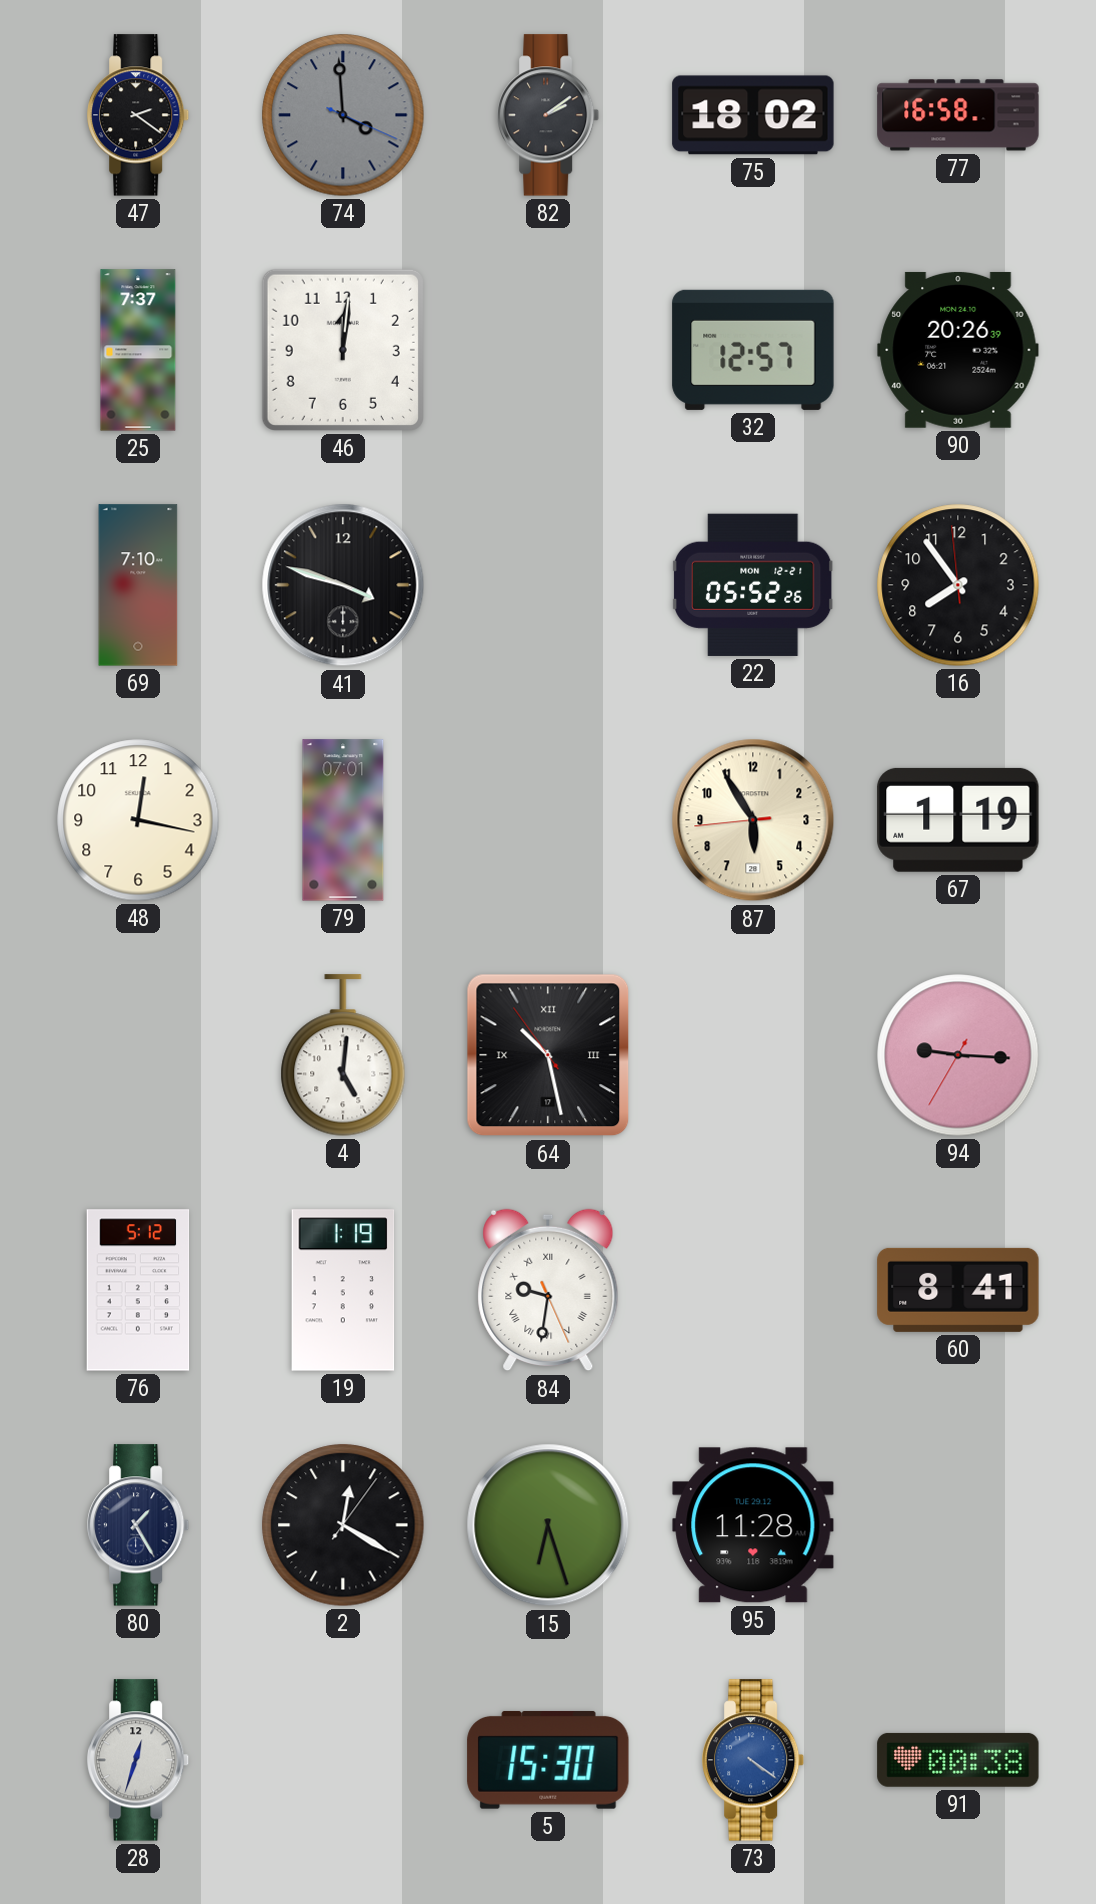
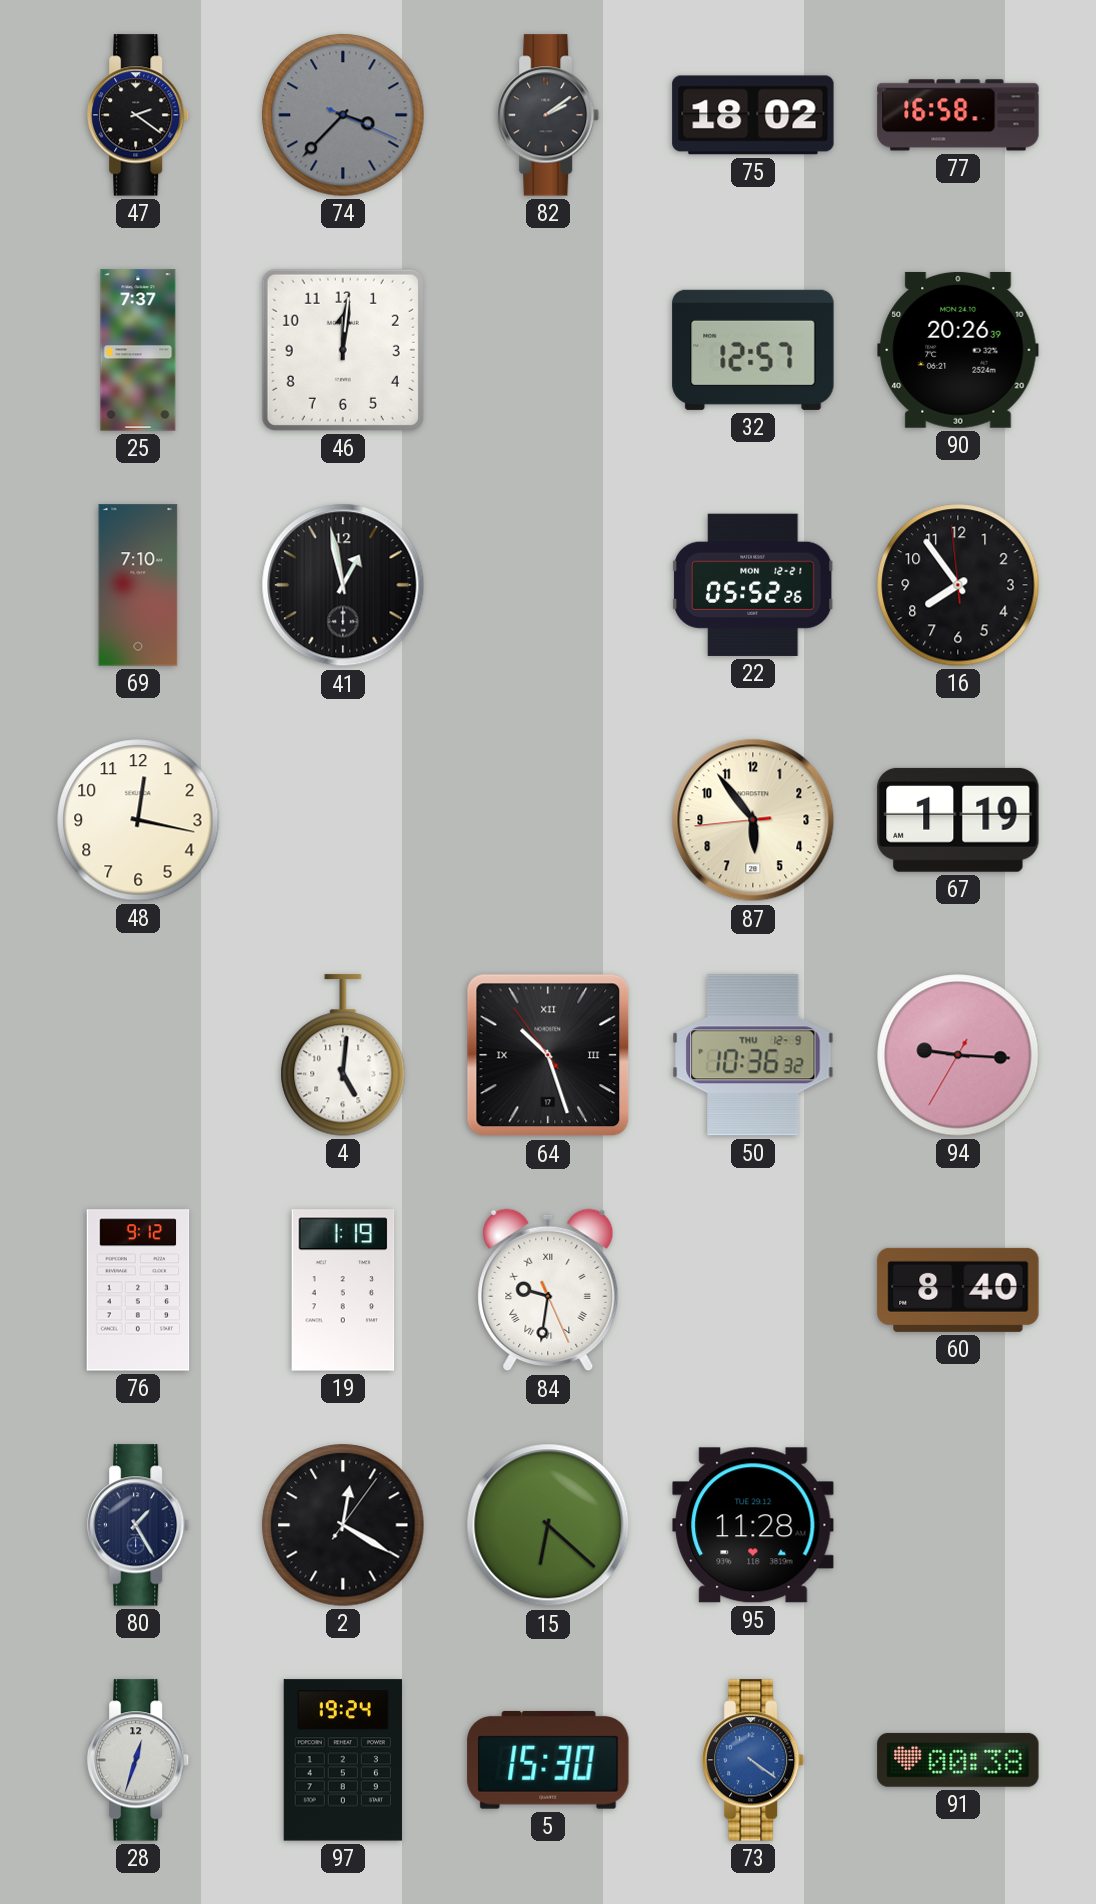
74: 3:59 -> 3:37
41: 3:48 -> 12:58
79: 07:01 -> none
87: 5:54 -> 5:53
64: 10:27 -> 10:26
50: none -> 10:36
76: 5:12 -> 9:12
60: 8:41 -> 8:40
15: 6:27 -> 6:22
97: none -> 19:24
